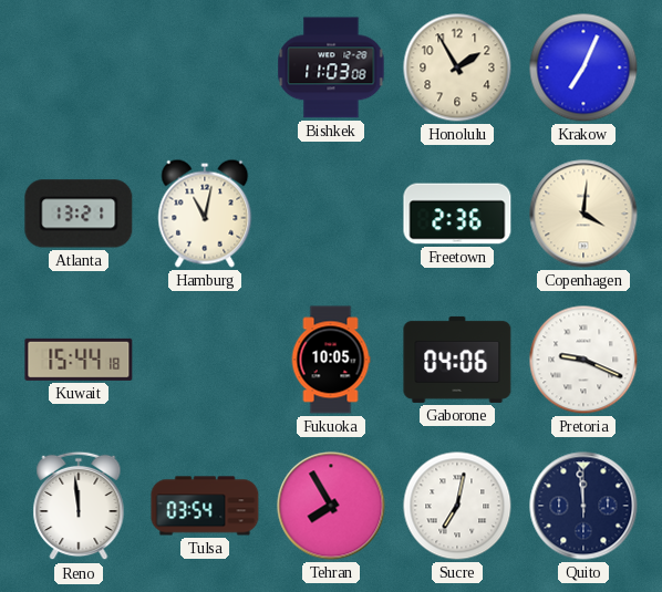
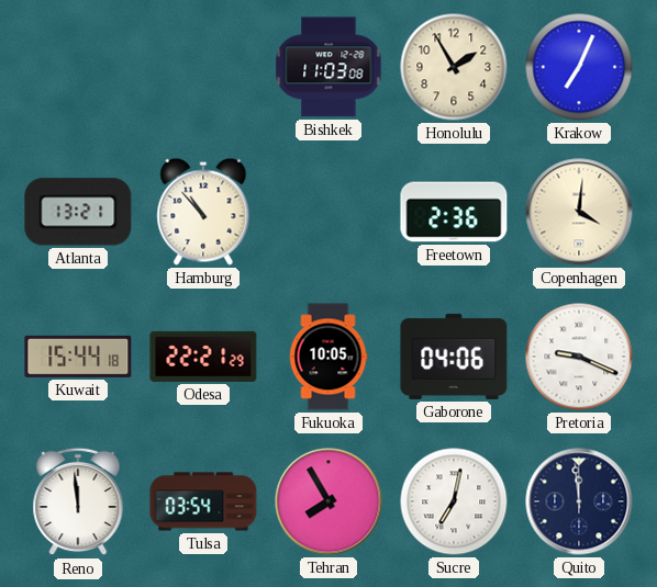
Hamburg: 11:02 -> 10:53
Odesa: none -> 22:21
